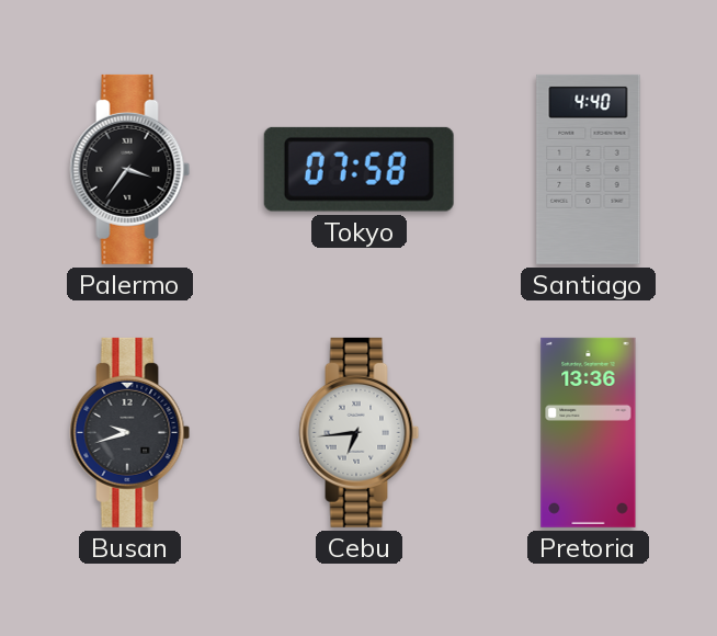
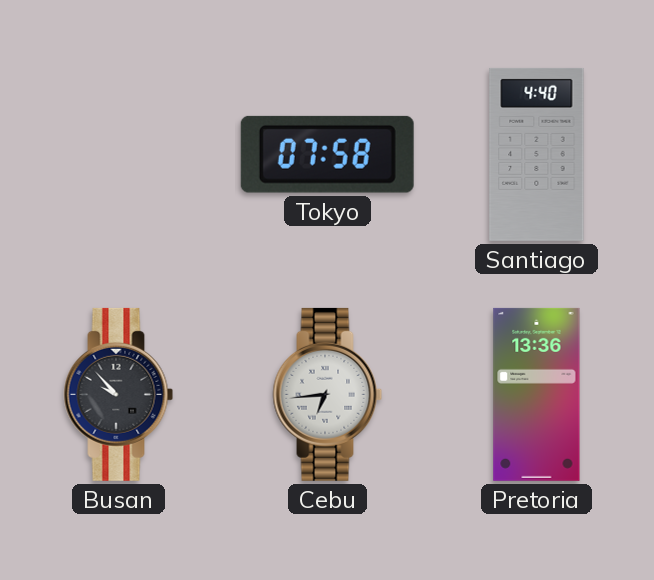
Palermo: 3:36 -> none
Busan: 9:42 -> 9:53
